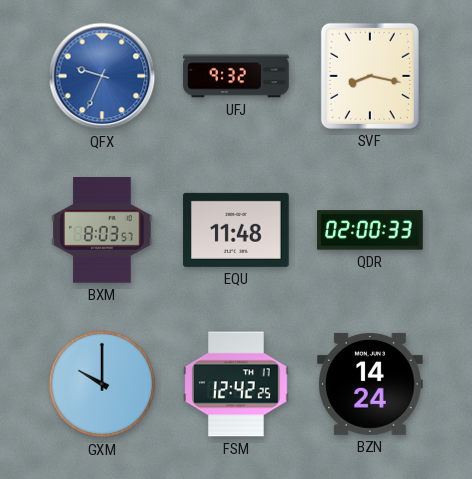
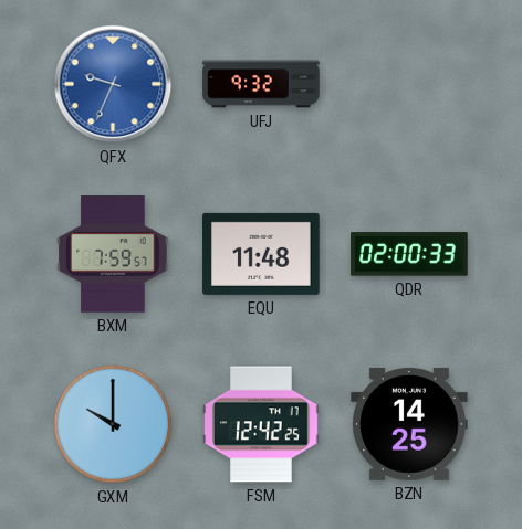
SVF: 8:17 -> none
BXM: 8:03 -> 7:59
BZN: 14:24 -> 14:25
